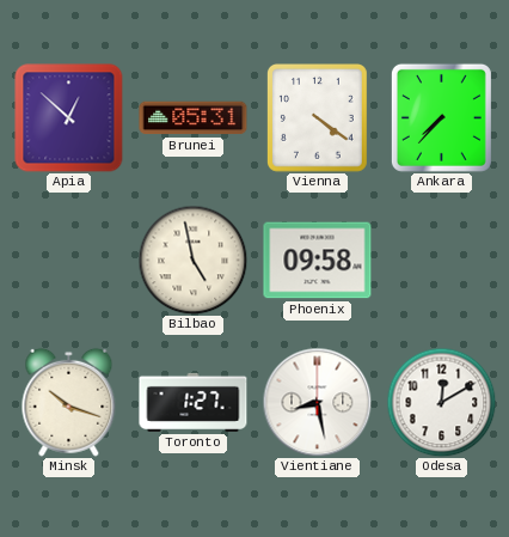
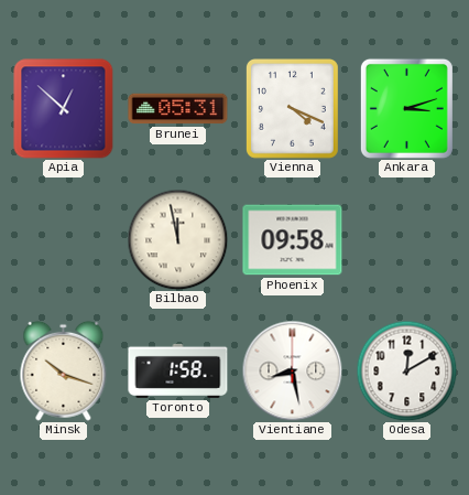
Vienna: 4:21 -> 4:19
Ankara: 7:37 -> 3:12
Bilbao: 4:58 -> 11:58
Toronto: 1:27 -> 1:58
